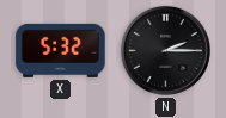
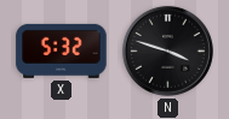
N: 2:15 -> 3:48
